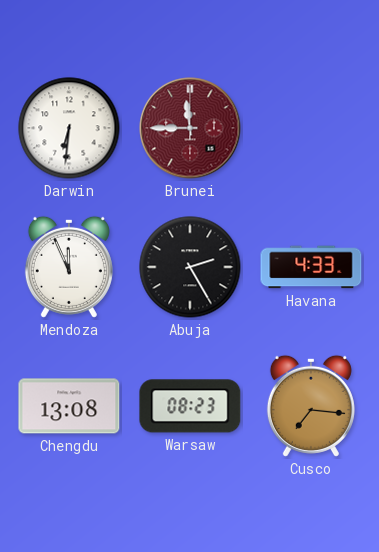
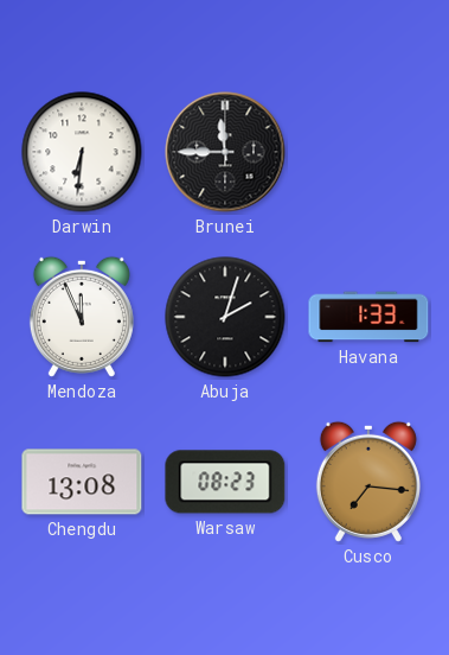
Brunei dial: burgundy -> black
Abuja: 2:25 -> 2:03
Havana: 4:33 -> 1:33
